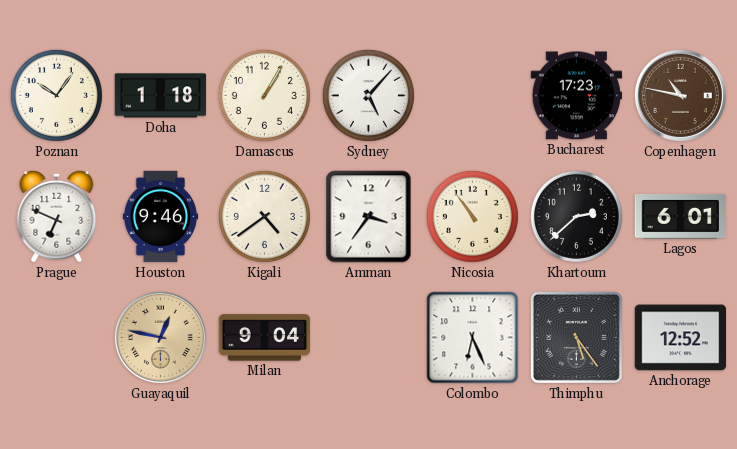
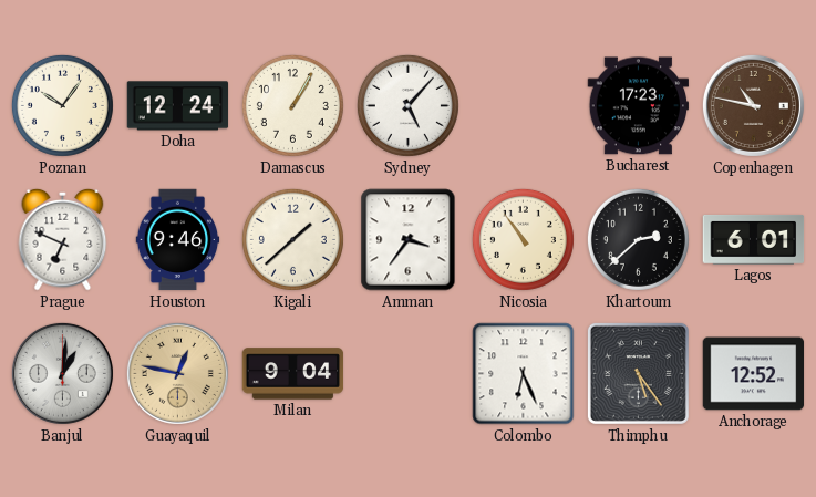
Doha: 1:18 -> 12:24
Kigali: 4:39 -> 1:38
Banjul: none -> 1:01
